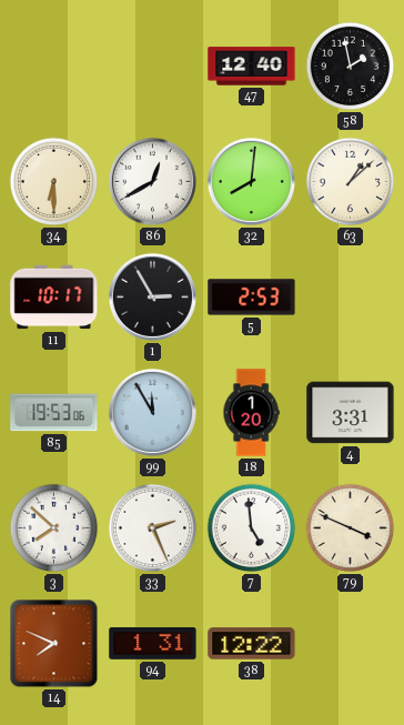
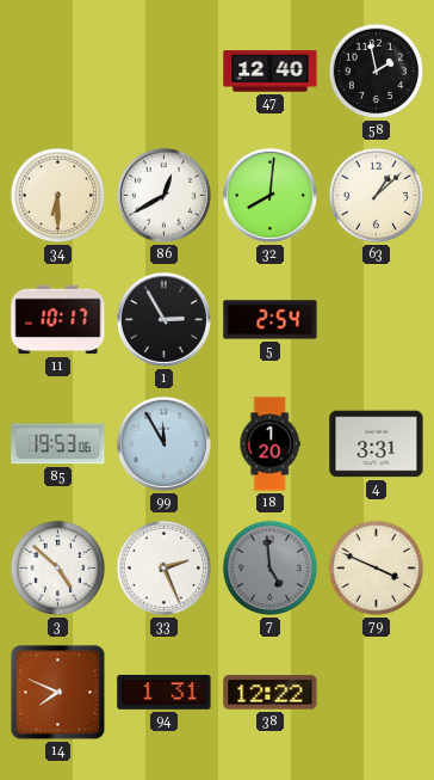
5: 2:53 -> 2:54
3: 7:52 -> 4:52
7 dial: white -> grey
